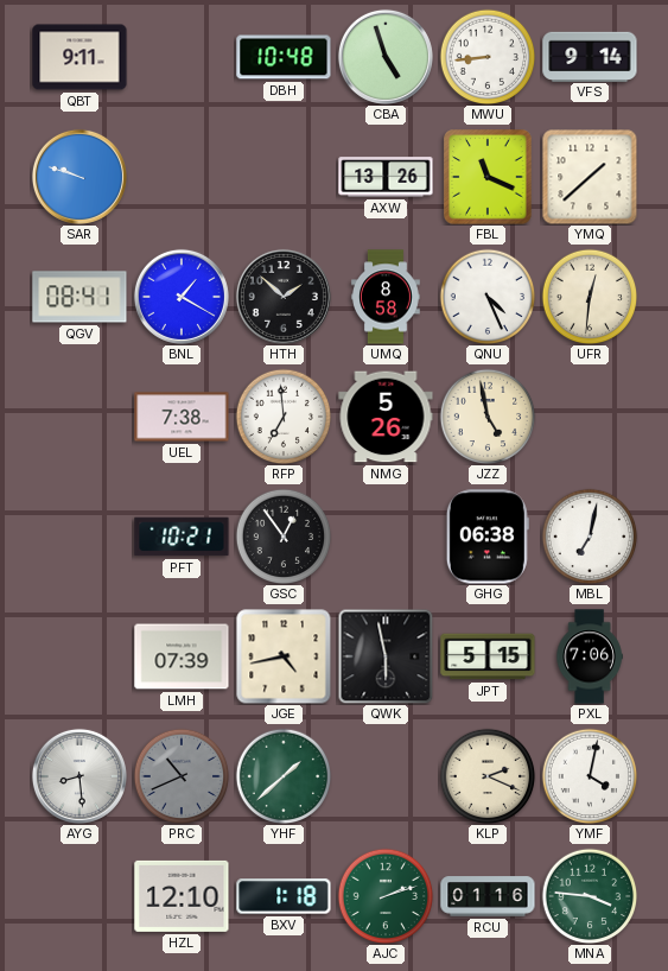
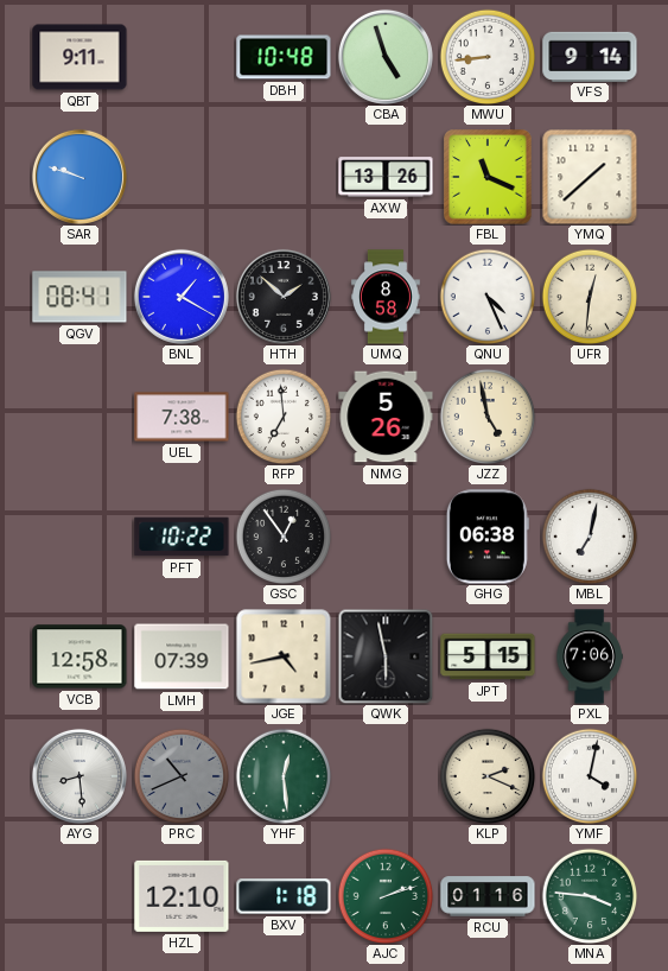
PFT: 10:21 -> 10:22
VCB: none -> 12:58
YHF: 1:38 -> 12:29
